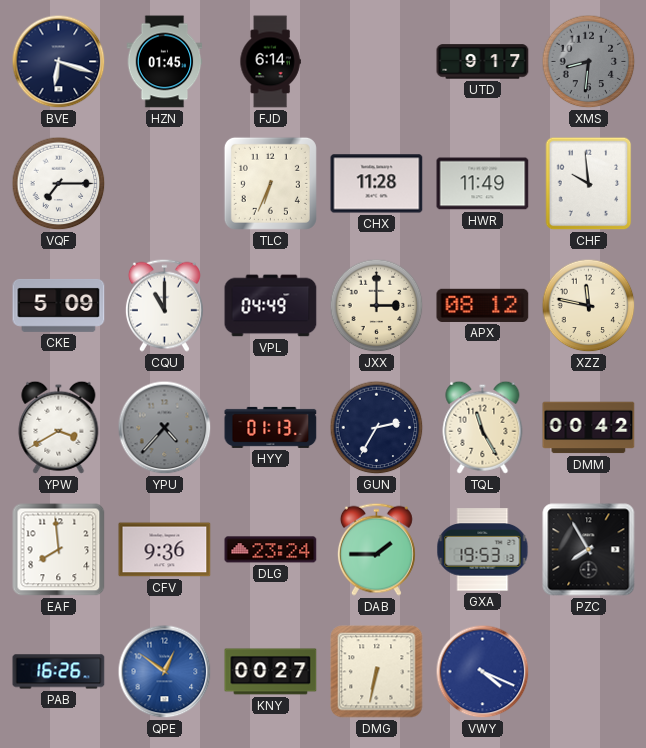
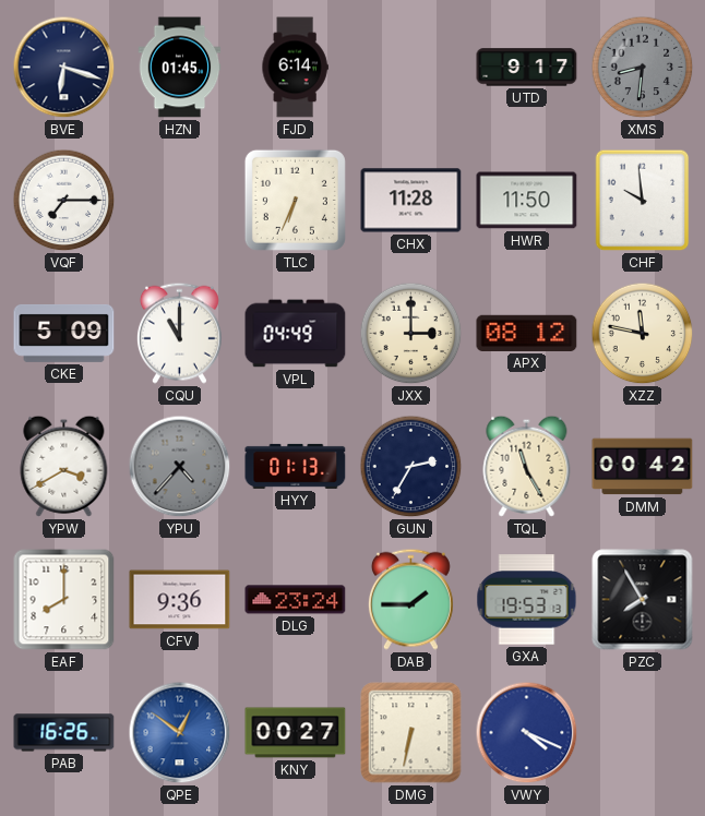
HWR: 11:49 -> 11:50
EAF: 7:59 -> 8:00
